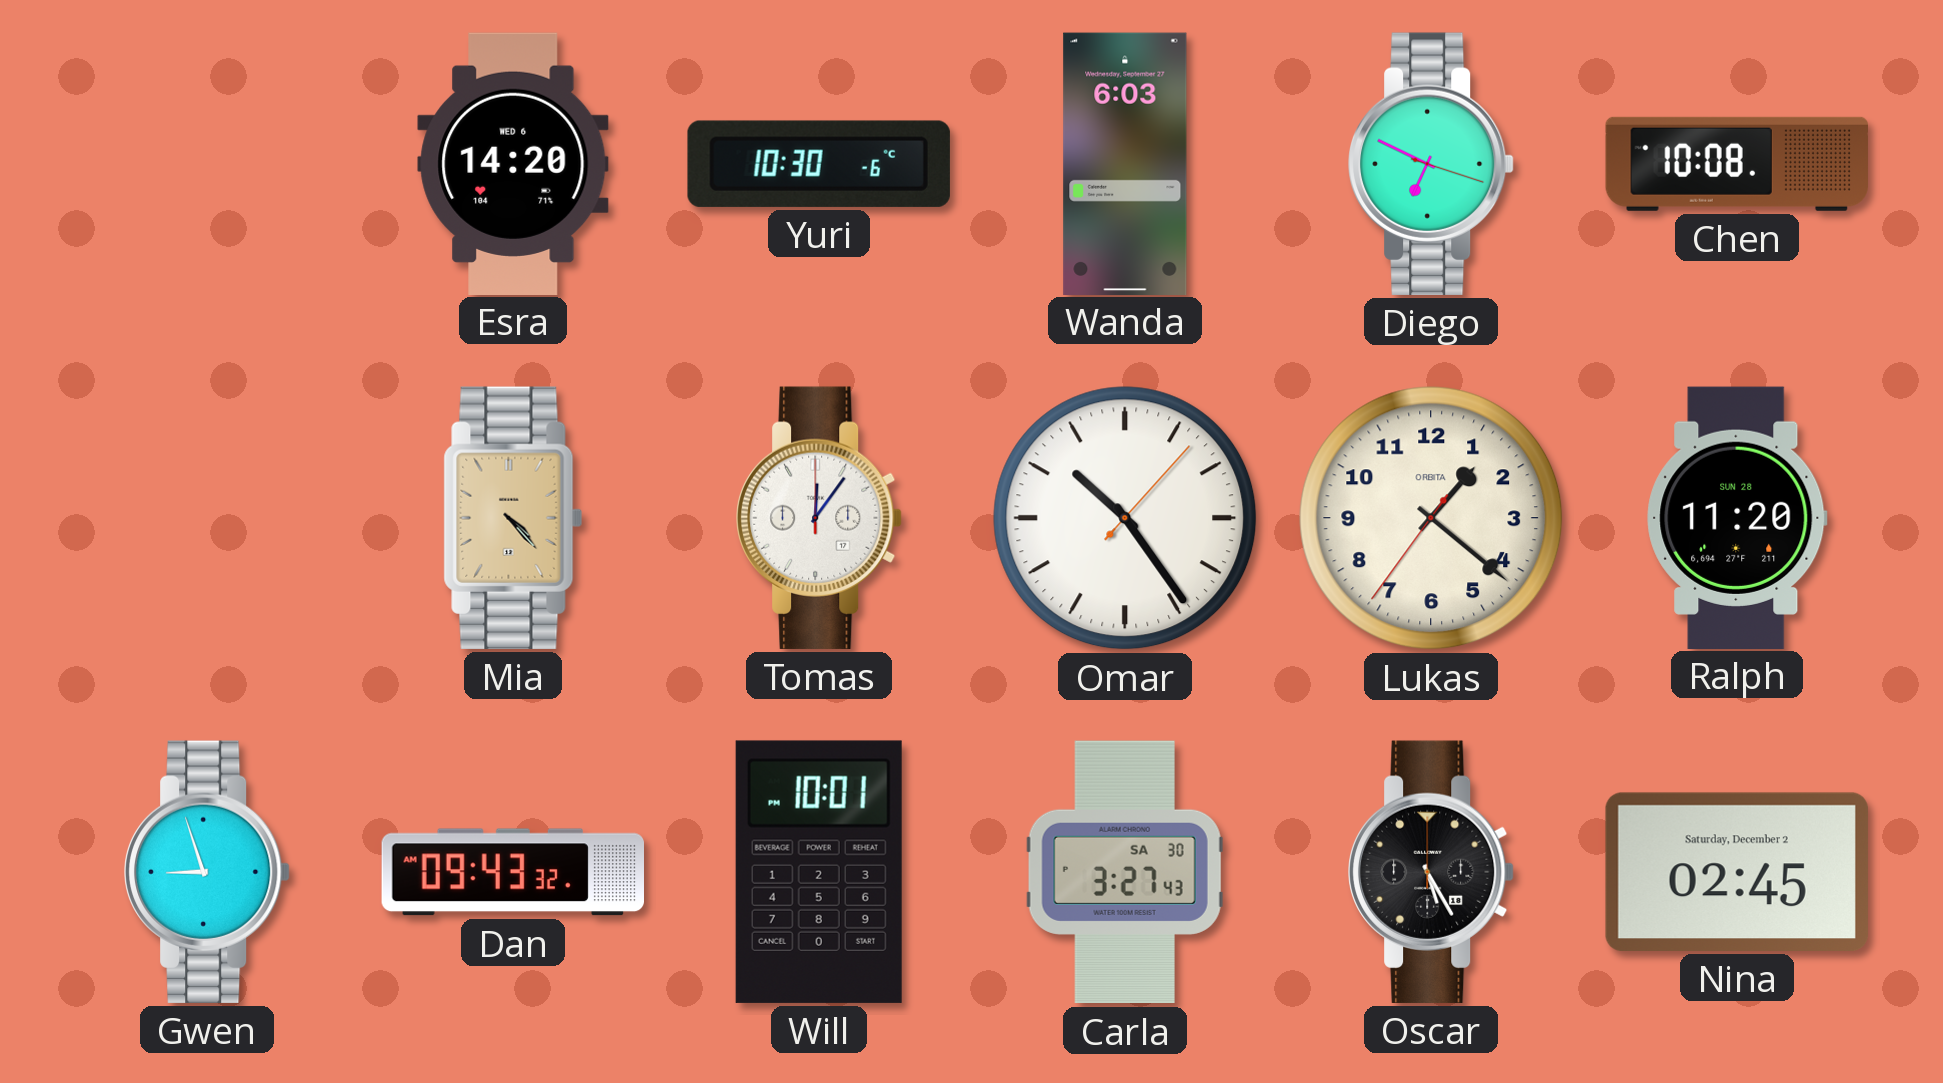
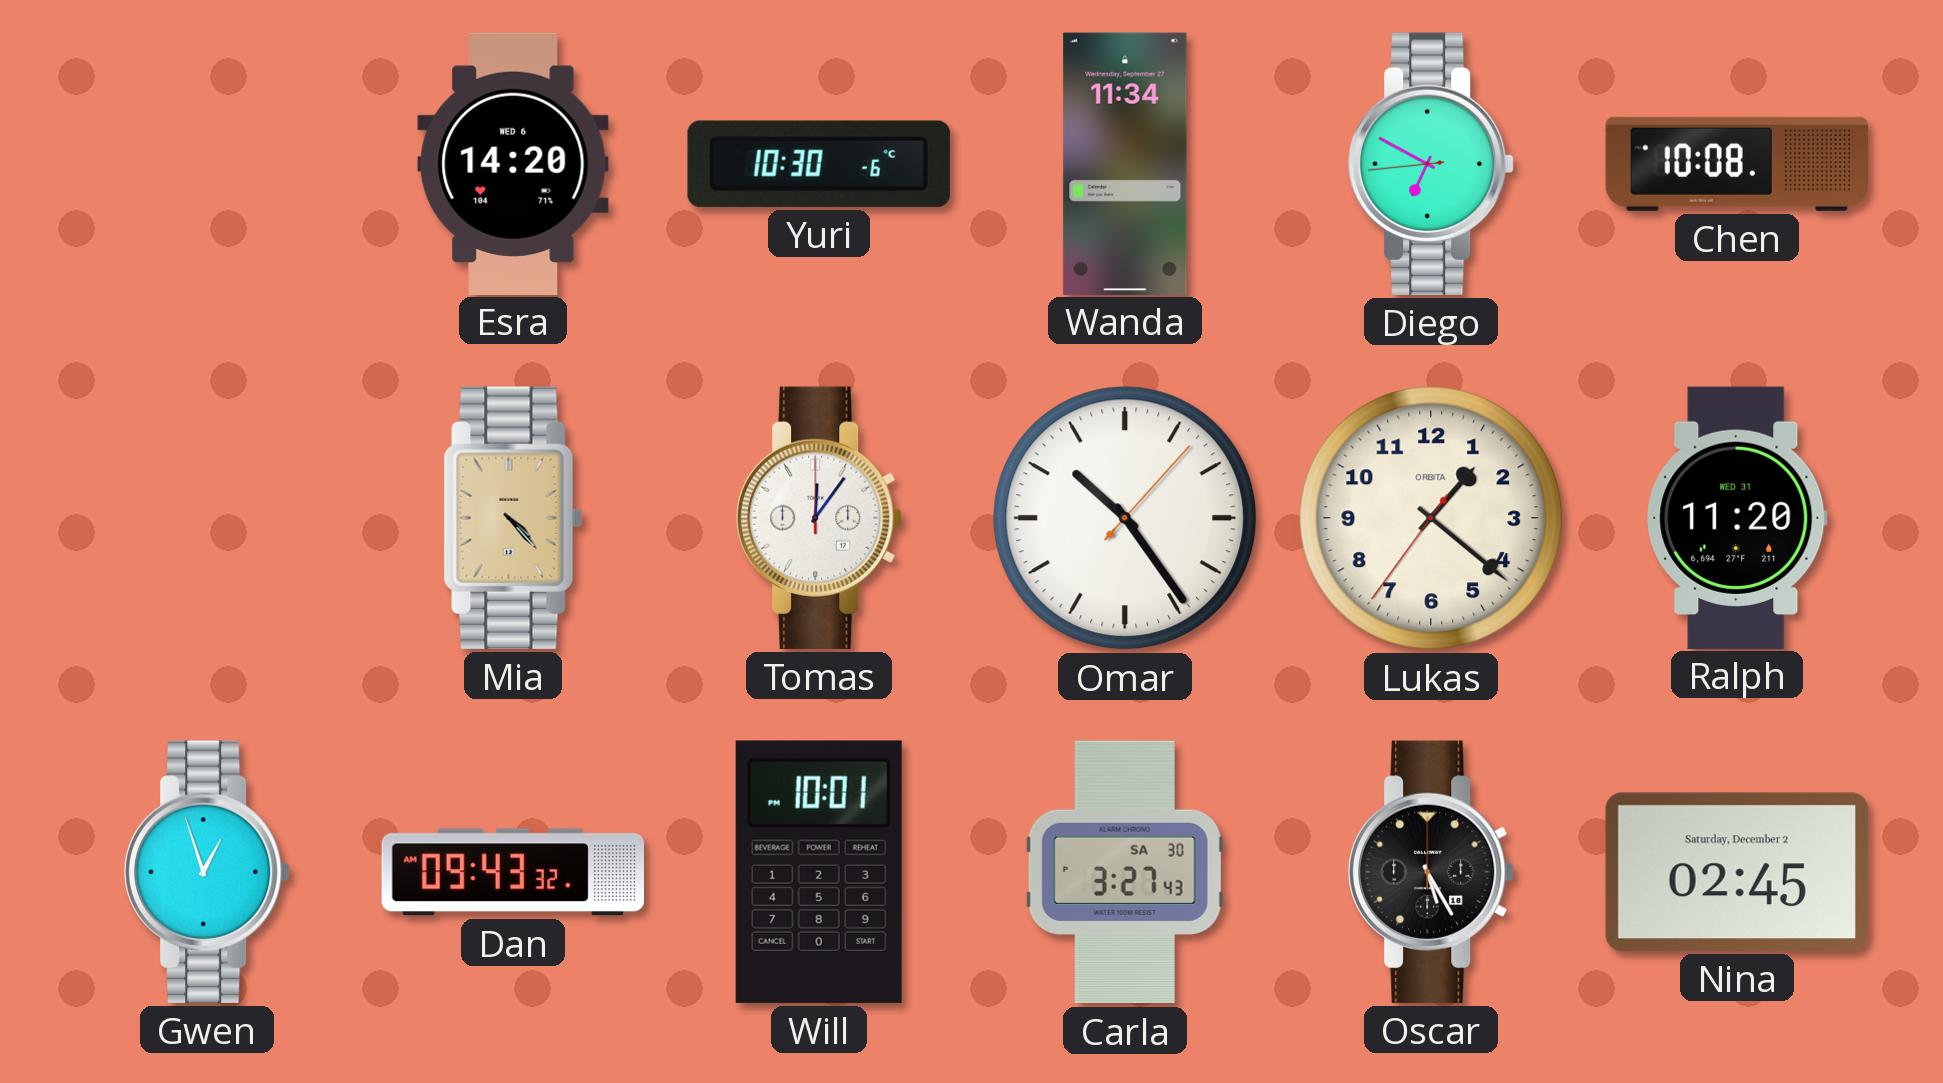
Wanda: 6:03 -> 11:34
Diego: 6:49:18 -> 6:49:44
Ralph date: SUN 28 -> WED 31
Gwen: 8:57 -> 12:57
